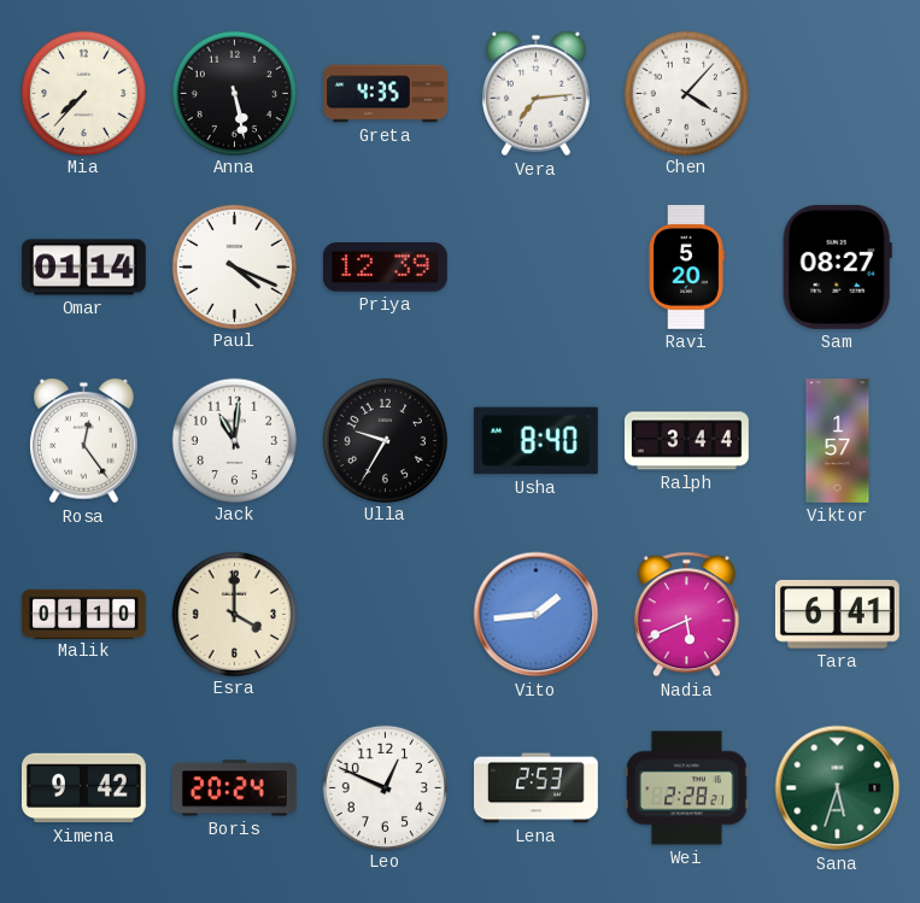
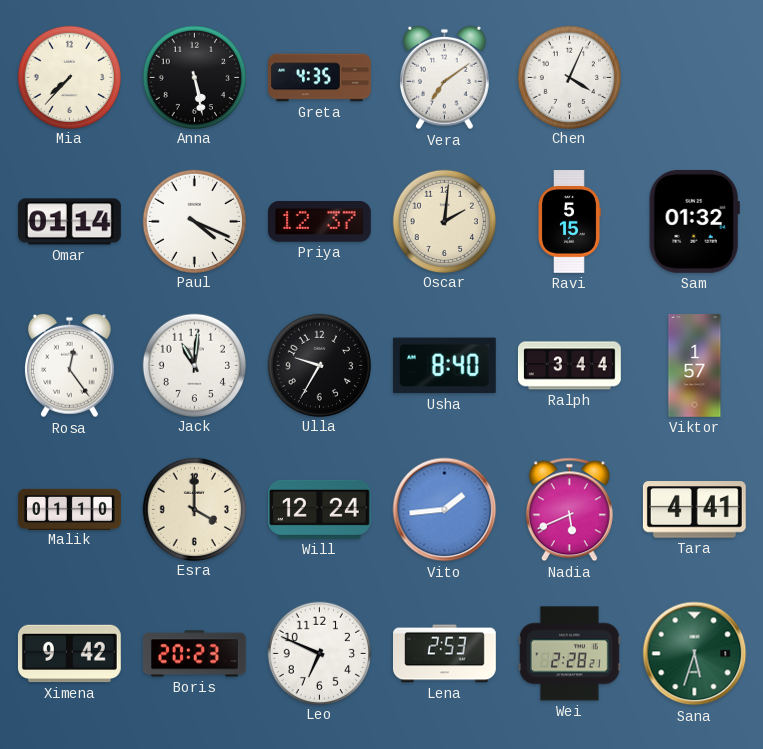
Vera: 7:14 -> 7:09
Chen: 4:07 -> 4:04
Priya: 12:39 -> 12:37
Oscar: none -> 2:01
Ravi: 5:20 -> 5:15
Sam: 08:27 -> 01:32
Will: none -> 12:24
Tara: 6:41 -> 4:41
Boris: 20:24 -> 20:23
Leo: 12:49 -> 6:49
